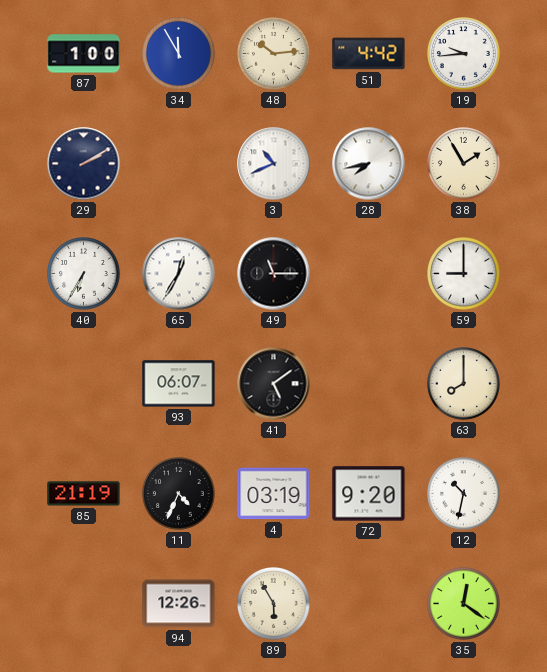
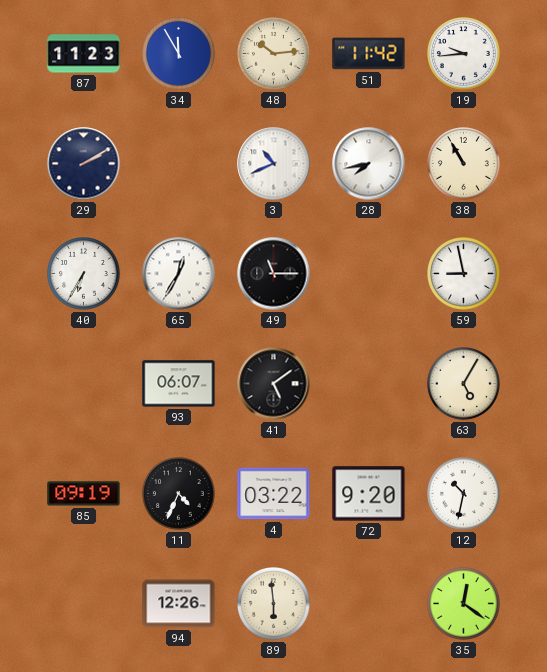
87: 1:00 -> 11:23
51: 4:42 -> 11:42
38: 1:55 -> 10:55
59: 9:00 -> 8:58
63: 8:00 -> 5:05
85: 21:19 -> 09:19
4: 03:19 -> 03:22
89: 5:55 -> 5:59
